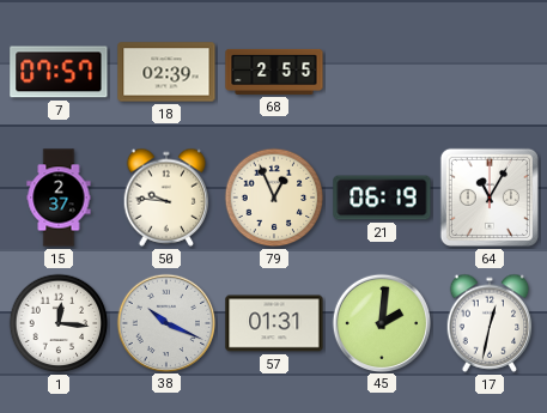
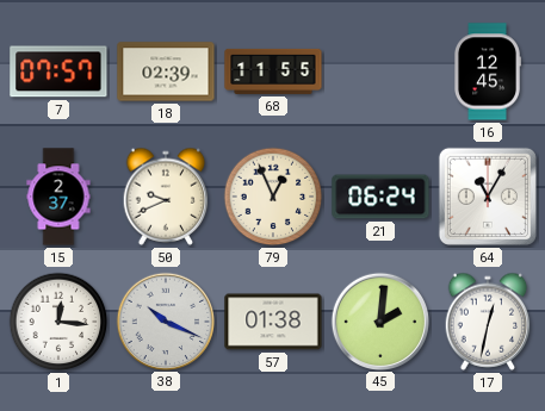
68: 2:55 -> 11:55
16: none -> 12:45
50: 9:46 -> 9:41
21: 06:19 -> 06:24
57: 01:31 -> 01:38
